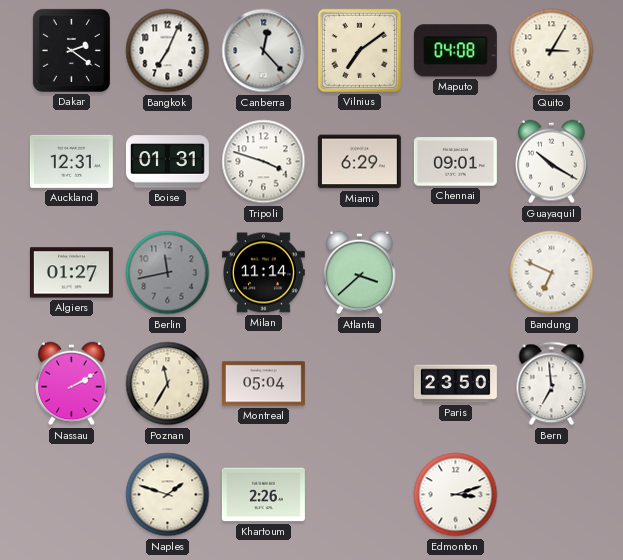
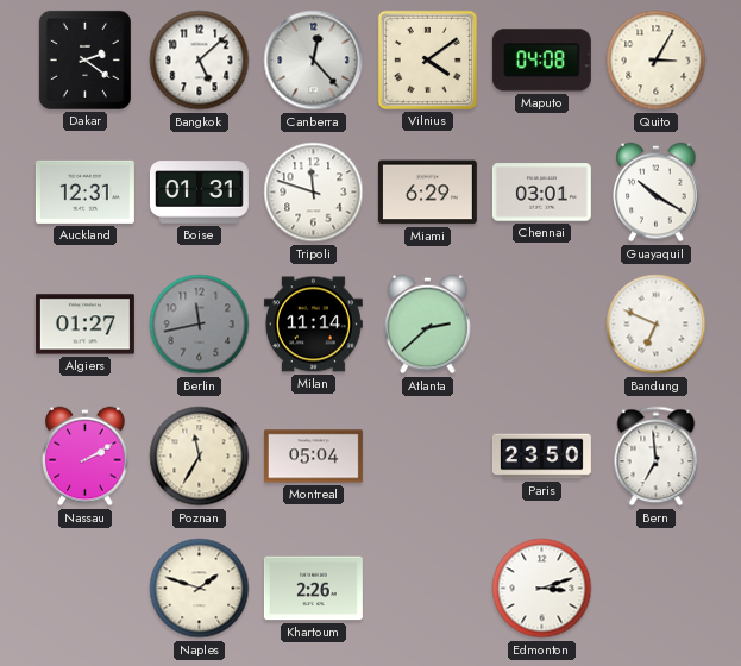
Bangkok: 7:04 -> 5:08
Vilnius: 7:09 -> 4:09
Tripoli: 3:48 -> 11:48
Chennai: 09:01 -> 03:01
Atlanta: 3:38 -> 2:38
